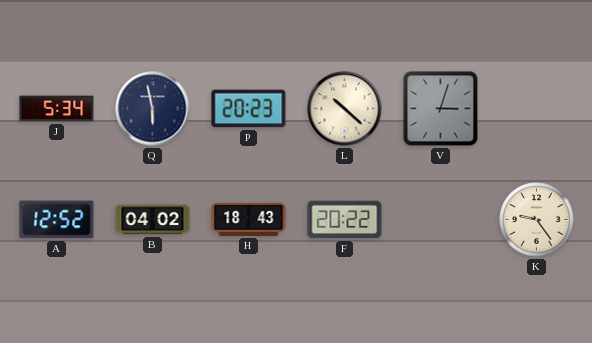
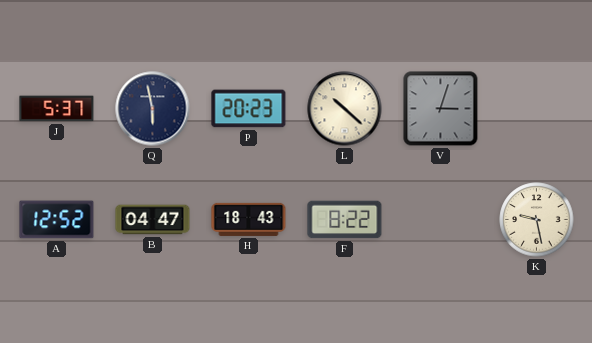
J: 5:34 -> 5:37
B: 04:02 -> 04:47
F: 20:22 -> 8:22
K: 9:24 -> 9:28
